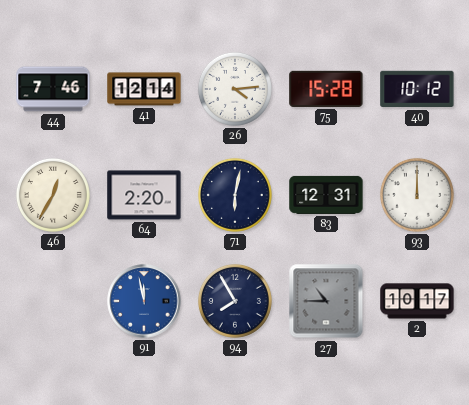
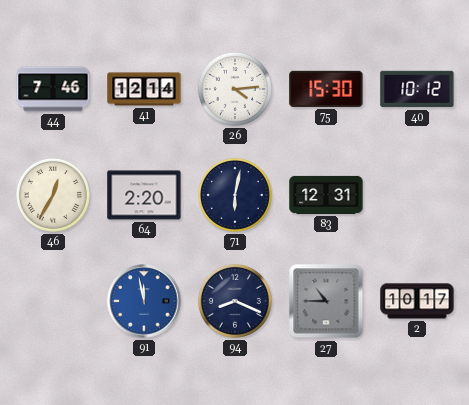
75: 15:28 -> 15:30
93: 12:00 -> none
94: 7:55 -> 8:19
